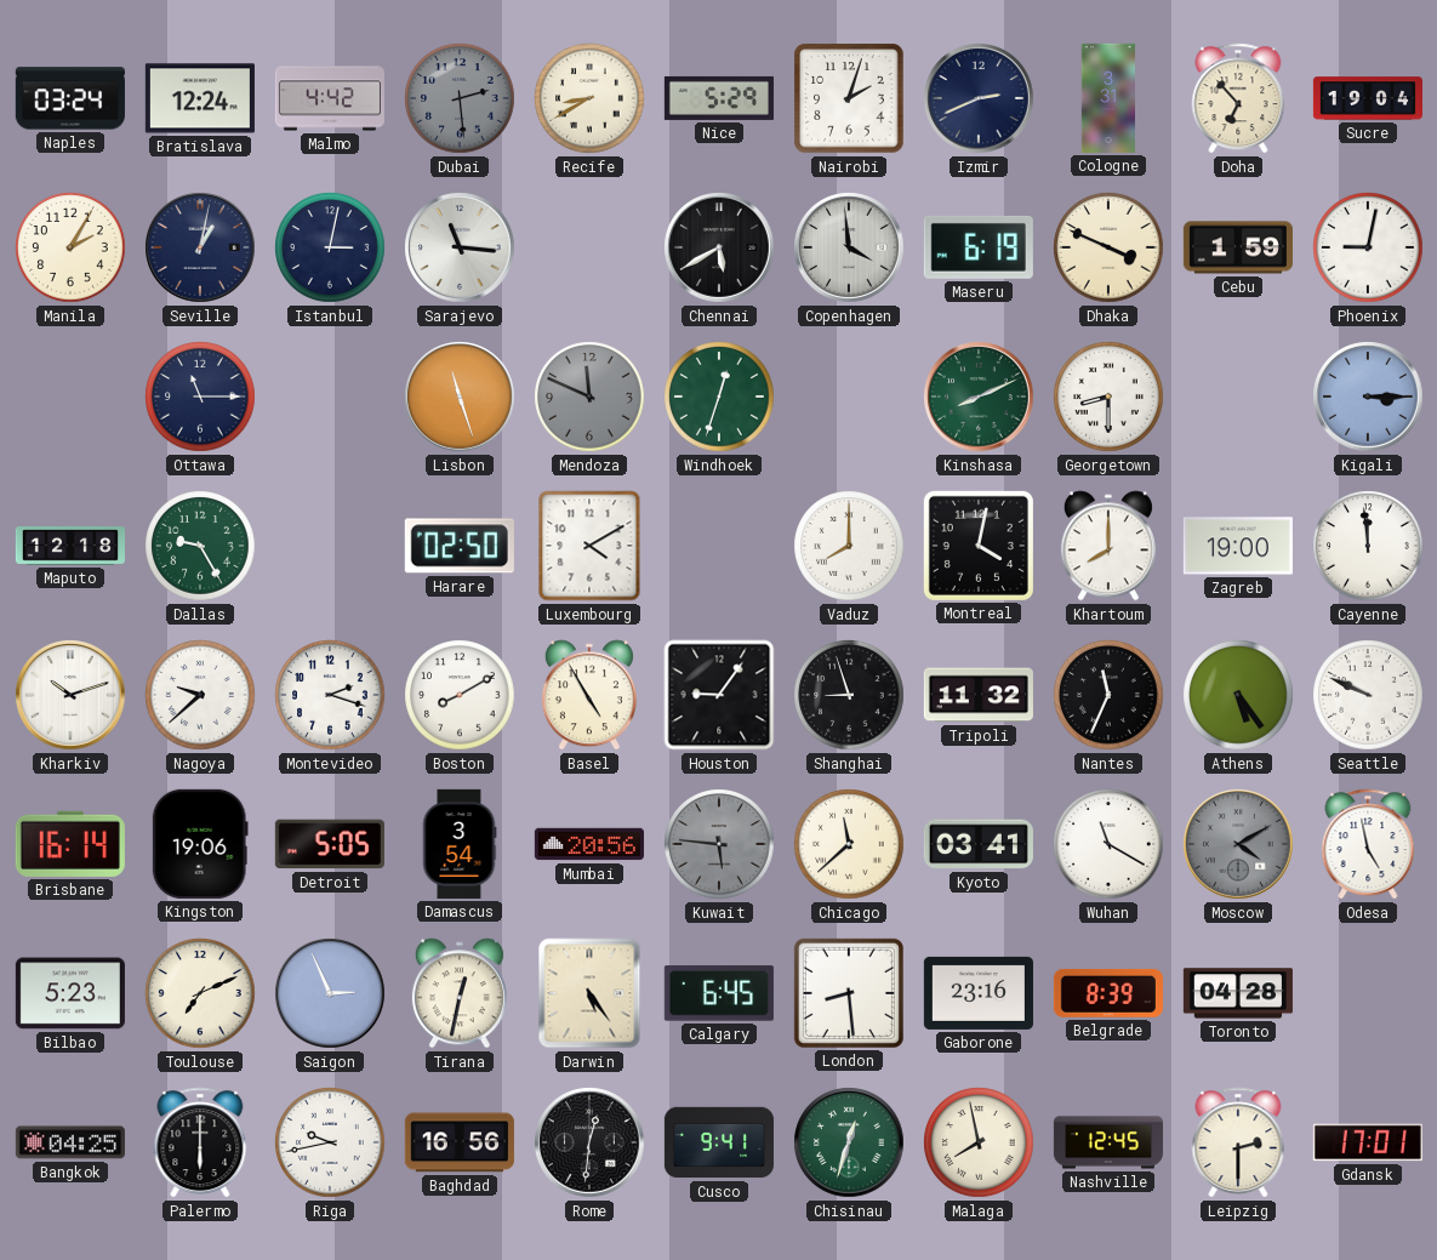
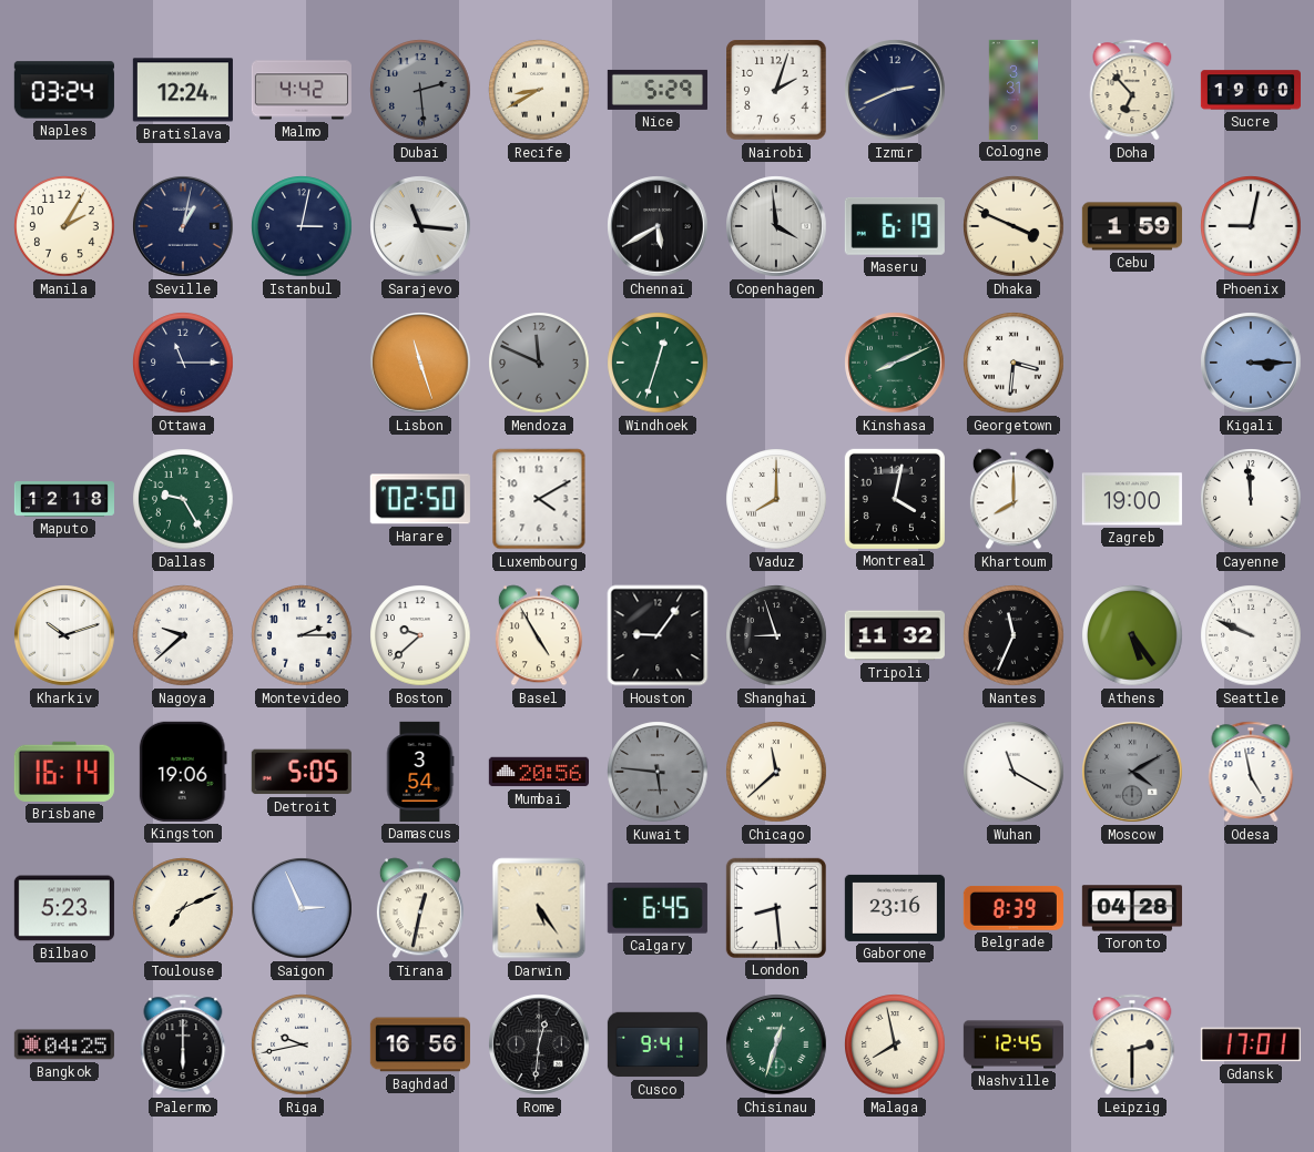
Sucre: 19:04 -> 19:00
Georgetown: 8:30 -> 3:31
Montevideo: 2:18 -> 2:15
Boston: 8:10 -> 9:38
Kyoto: 03:41 -> none
